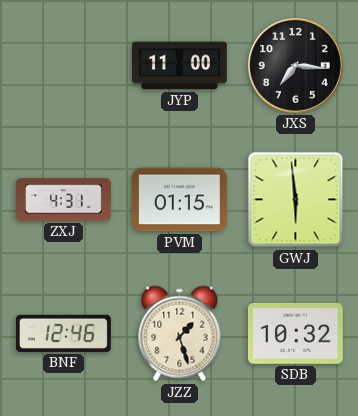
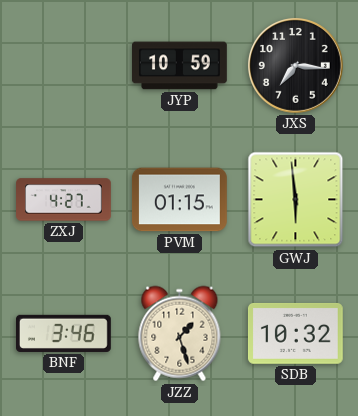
JYP: 11:00 -> 10:59
ZXJ: 4:31 -> 4:27
BNF: 12:46 -> 3:46
